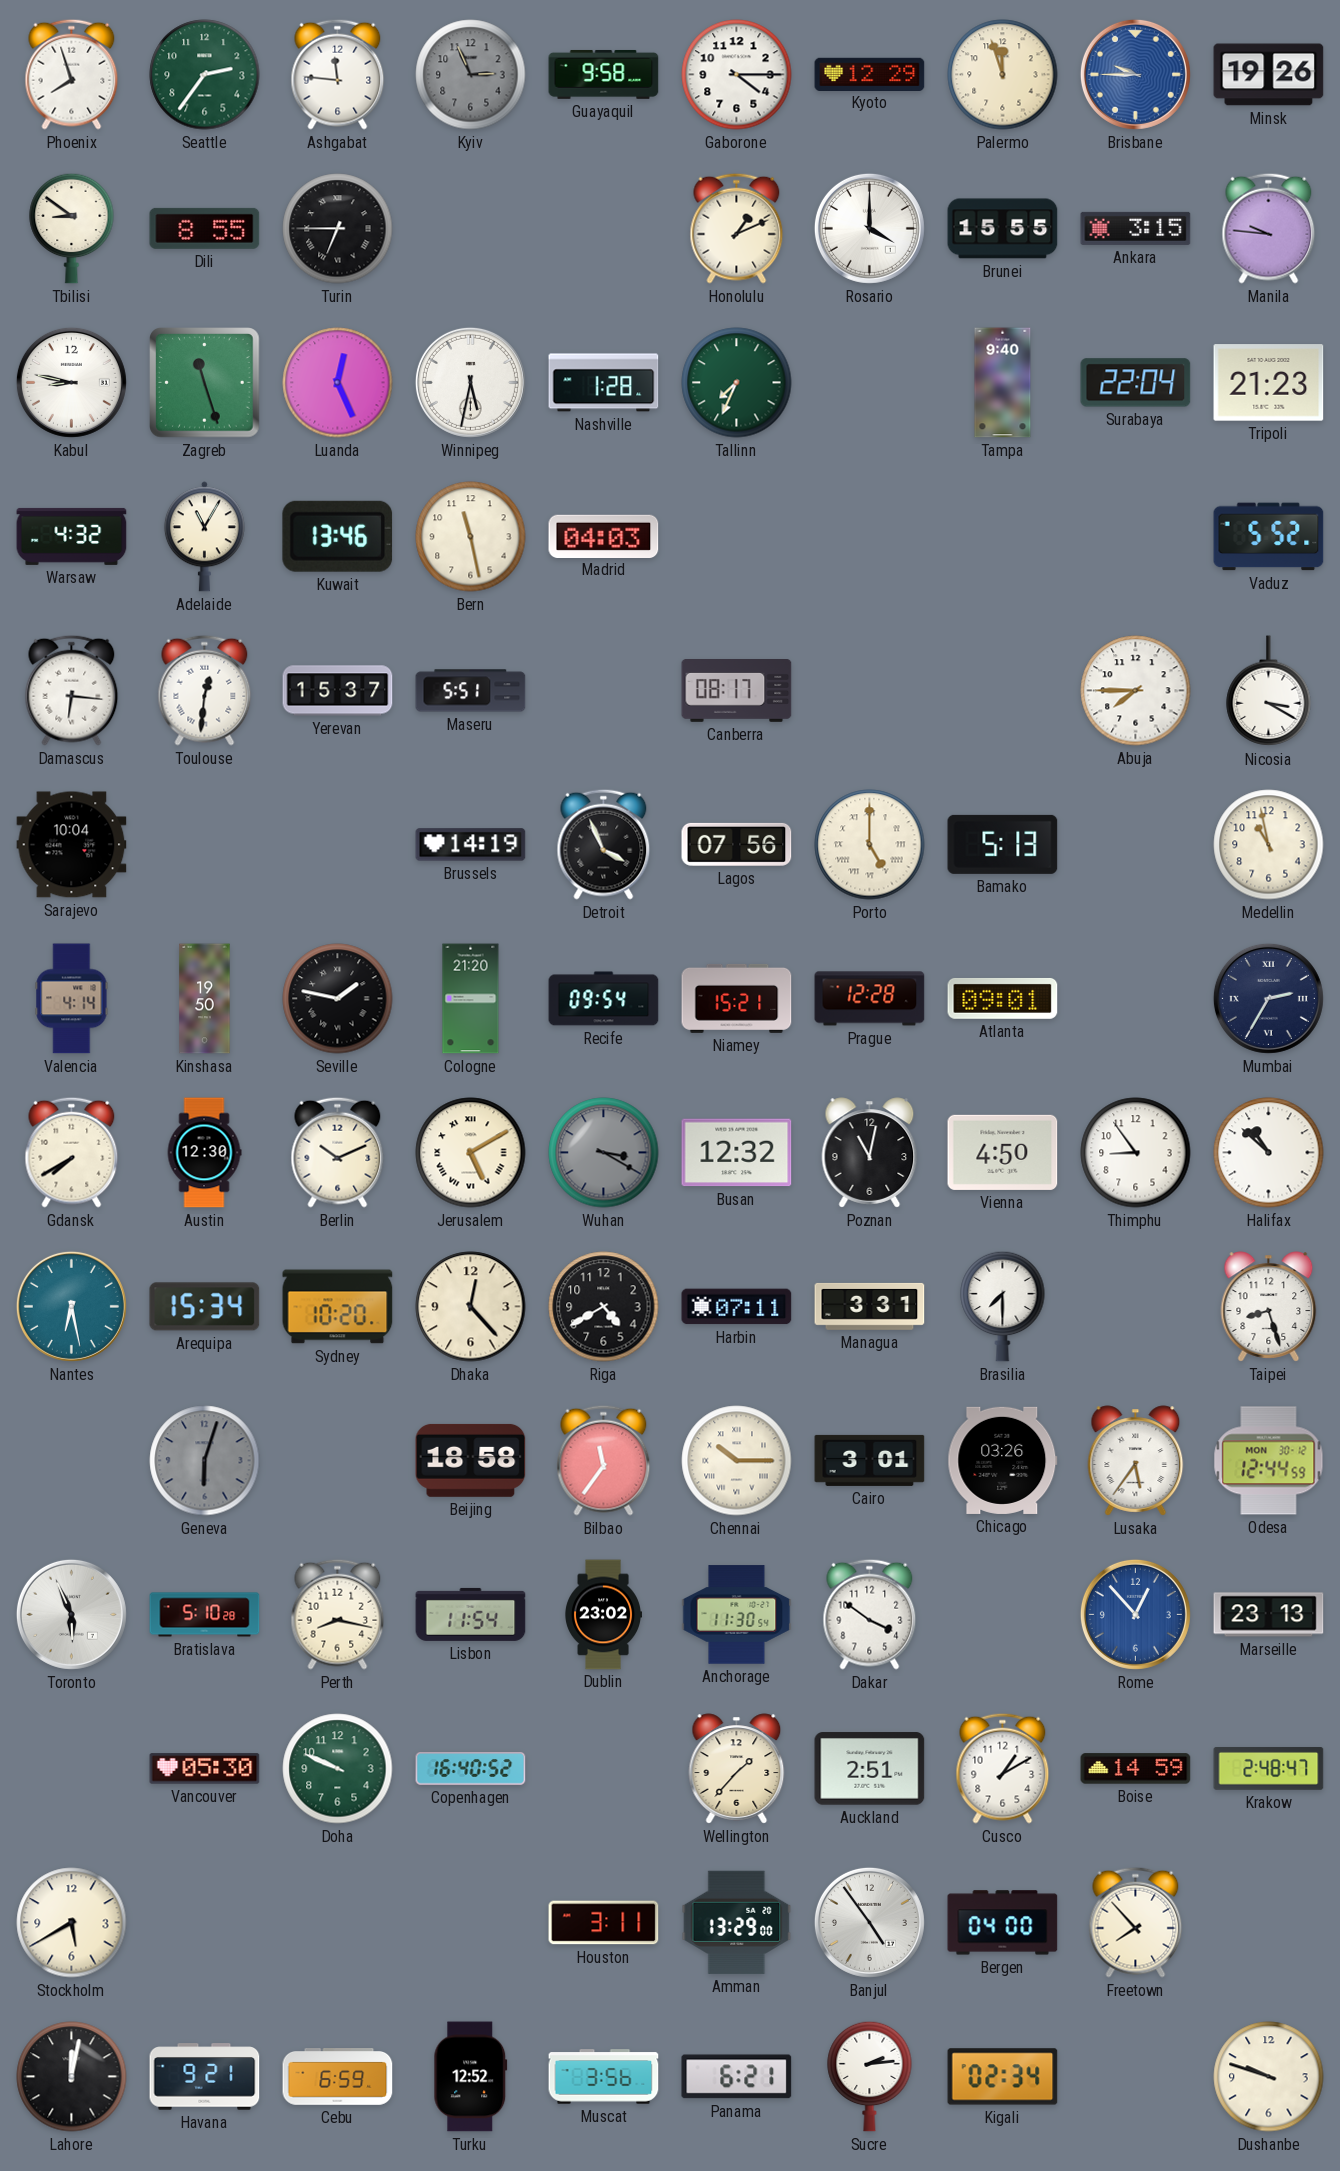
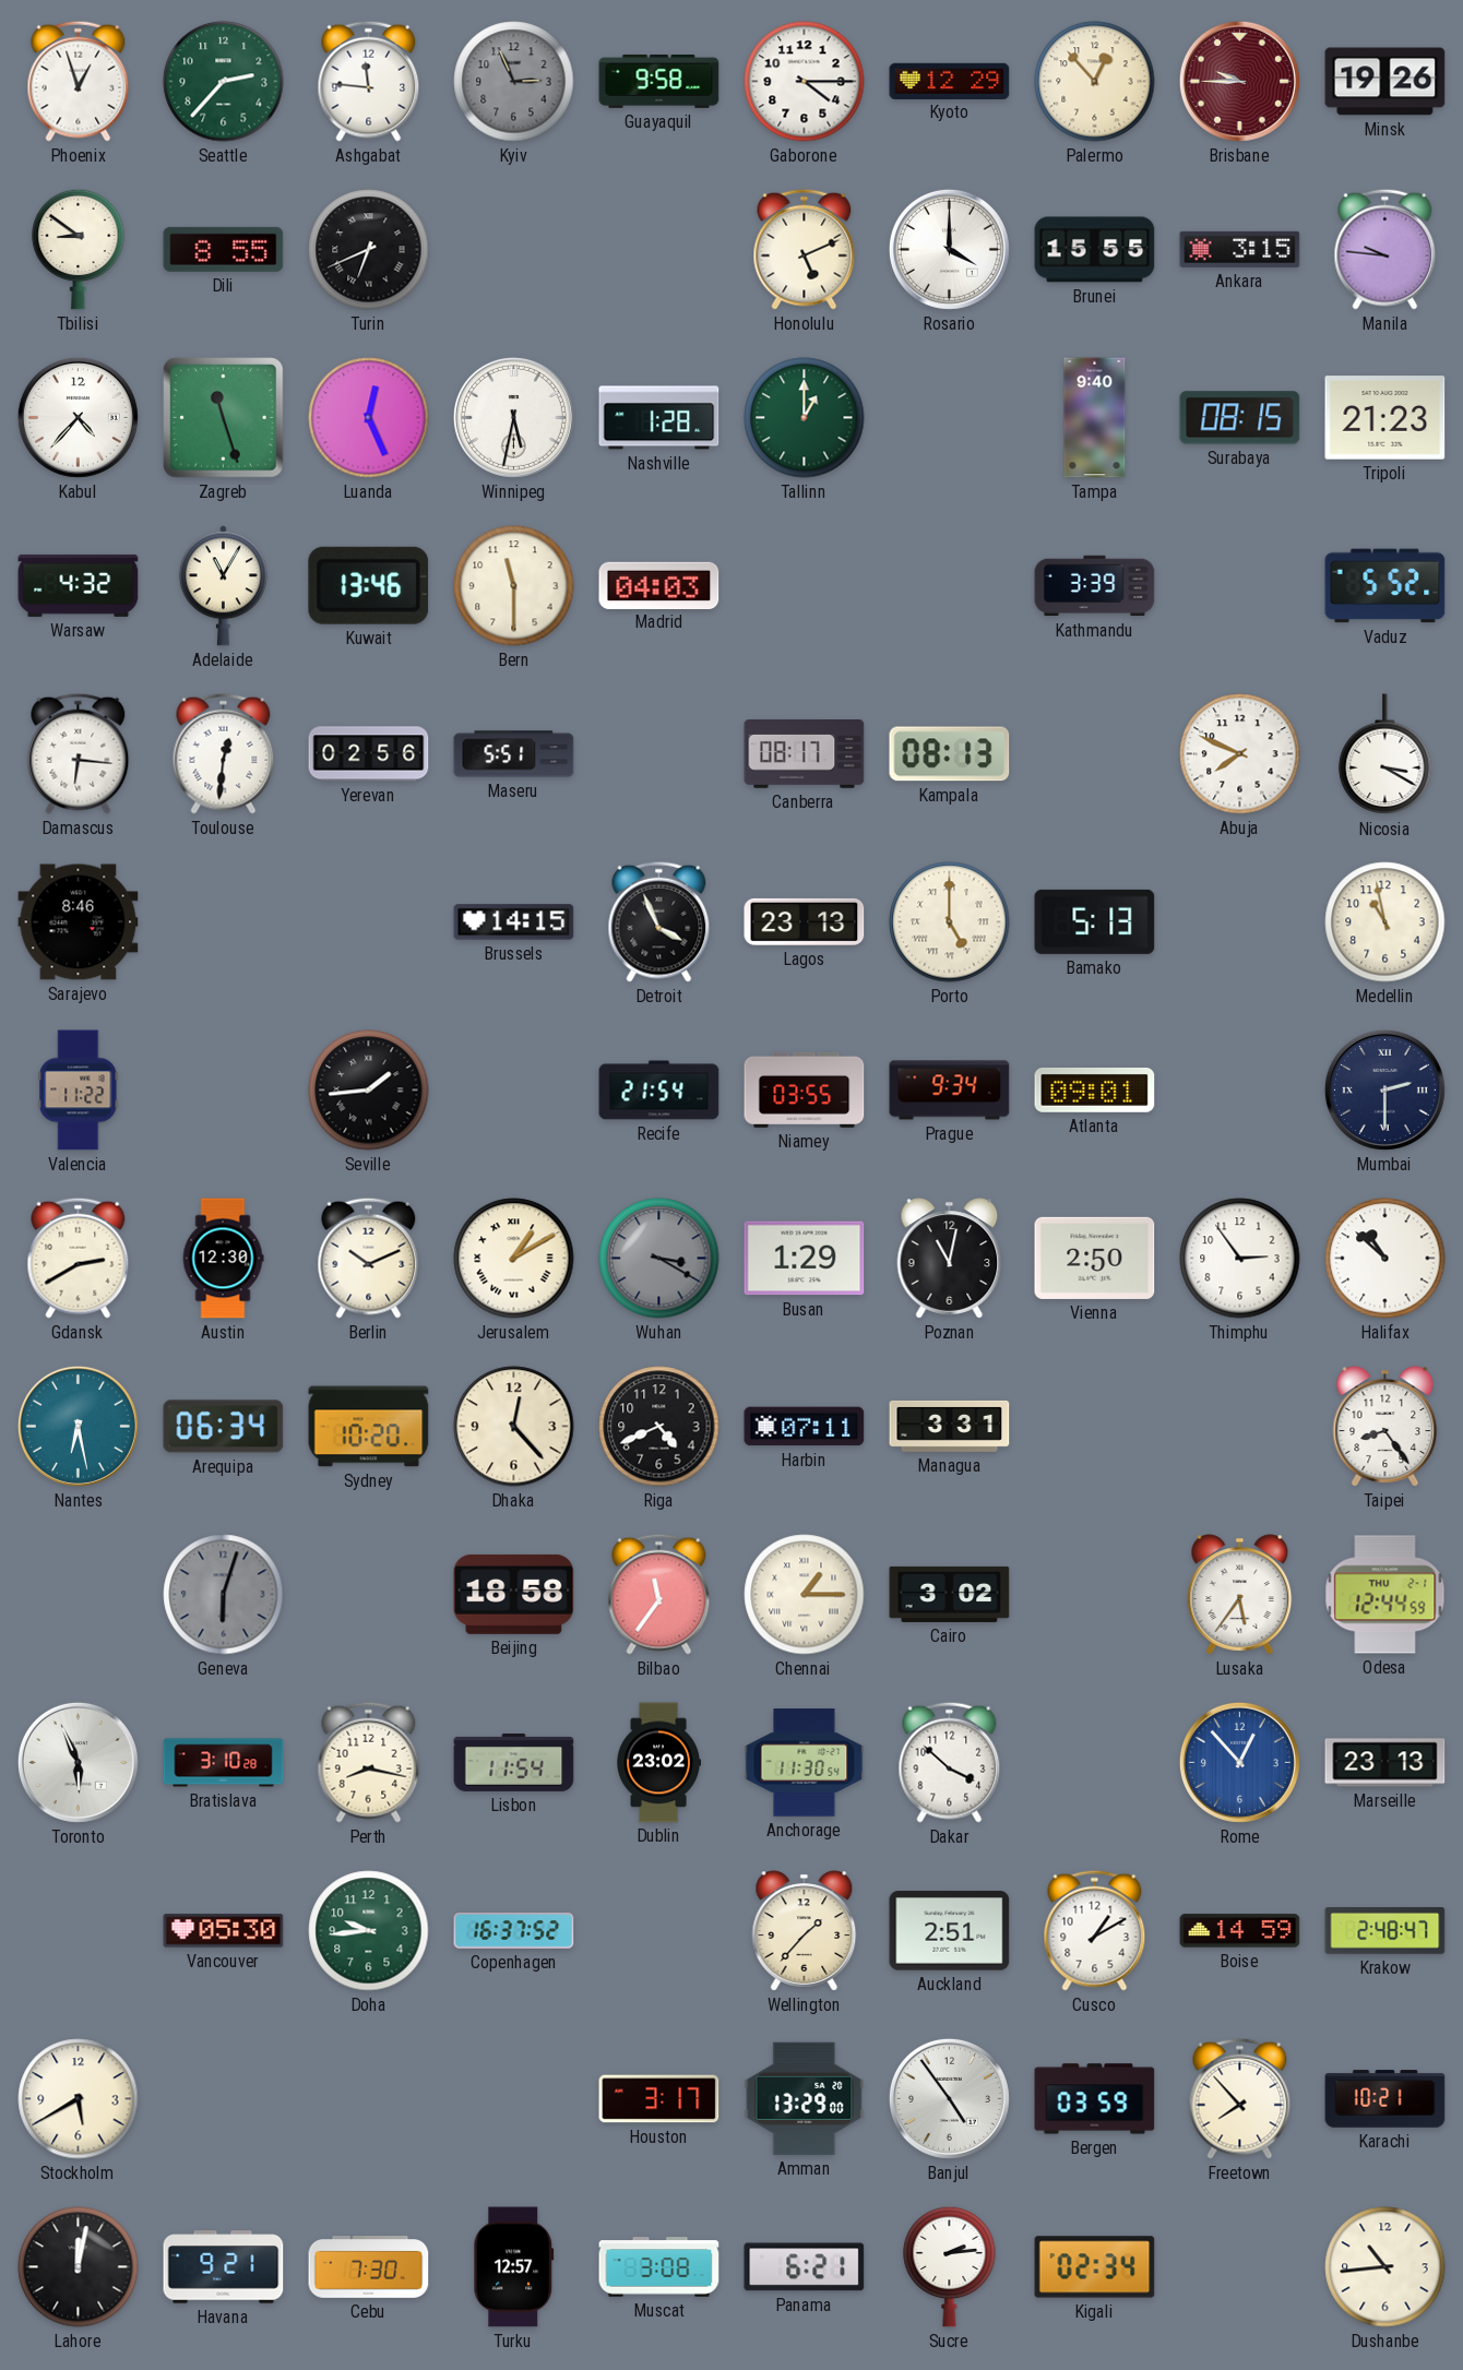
Phoenix: 7:57 -> 12:57
Seattle: 2:36 -> 2:37
Palermo: 11:57 -> 12:53
Brisbane dial: blue -> burgundy
Turin: 6:45 -> 6:41
Honolulu: 1:11 -> 5:11
Kabul: 8:47 -> 4:37
Tallinn: 7:34 -> 1:00
Surabaya: 22:04 -> 08:15
Bern: 11:28 -> 11:30
Kathmandu: none -> 3:39
Yerevan: 15:37 -> 02:56
Kampala: none -> 08:13
Abuja: 7:45 -> 7:49
Sarajevo: 10:04 -> 8:46
Brussels: 14:19 -> 14:15
Lagos: 07:56 -> 23:13
Valencia: 4:14 -> 11:22
Kinshasa: 19:50 -> none
Seville: 1:47 -> 1:44
Cologne: 21:20 -> none
Recife: 09:54 -> 21:54
Niamey: 15:21 -> 03:55
Prague: 12:28 -> 9:34
Mumbai: 2:35 -> 2:30
Gdansk: 7:40 -> 2:40
Jerusalem: 5:10 -> 1:10
Busan: 12:32 -> 1:29
Vienna: 4:50 -> 2:50
Thimphu: 8:54 -> 2:54
Arequipa: 15:34 -> 06:34
Riga: 4:40 -> 4:41
Brasilia: 7:30 -> none
Taipei: 8:27 -> 8:24
Chennai: 10:15 -> 1:15
Cairo: 3:01 -> 3:02
Chicago: 03:26 -> none
Odesa date: MON 30-12 -> THU 2-1
Bratislava: 5:10 -> 3:10
Dakar: 3:51 -> 3:52
Doha: 9:49 -> 9:44
Copenhagen: 16:40 -> 16:37
Houston: 3:11 -> 3:17
Bergen: 04:00 -> 03:59
Karachi: none -> 10:21
Cebu: 6:59 -> 7:30
Turku: 12:52 -> 12:57
Muscat: 3:56 -> 3:08
Dushanbe: 9:48 -> 10:44
